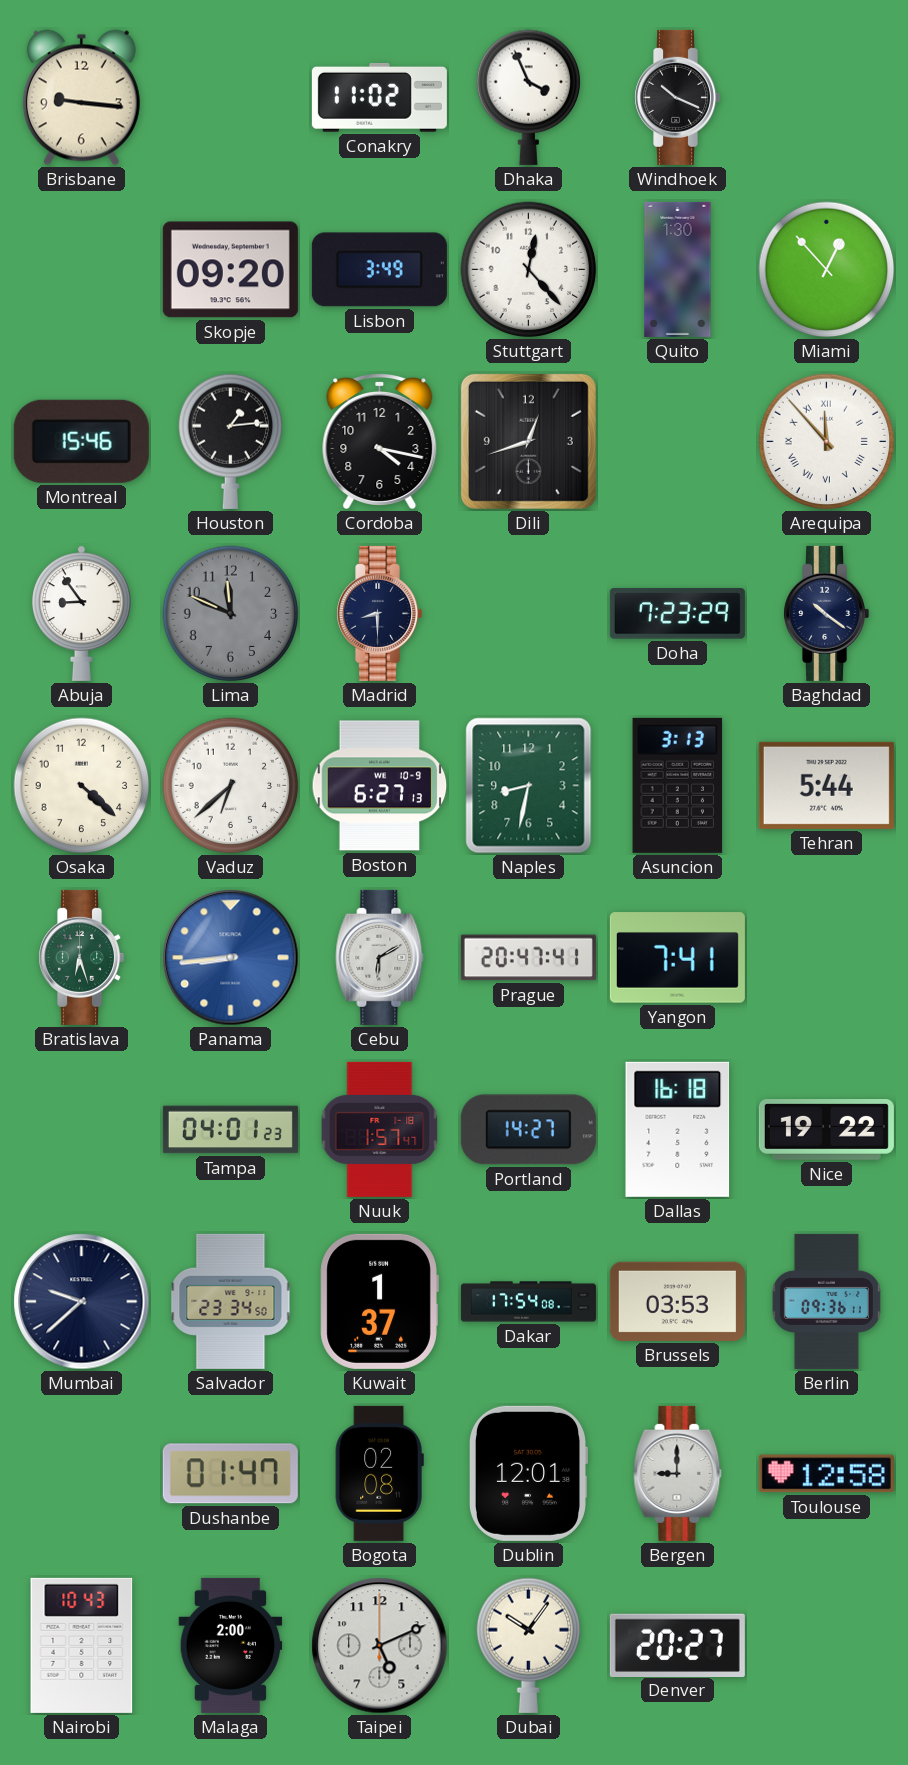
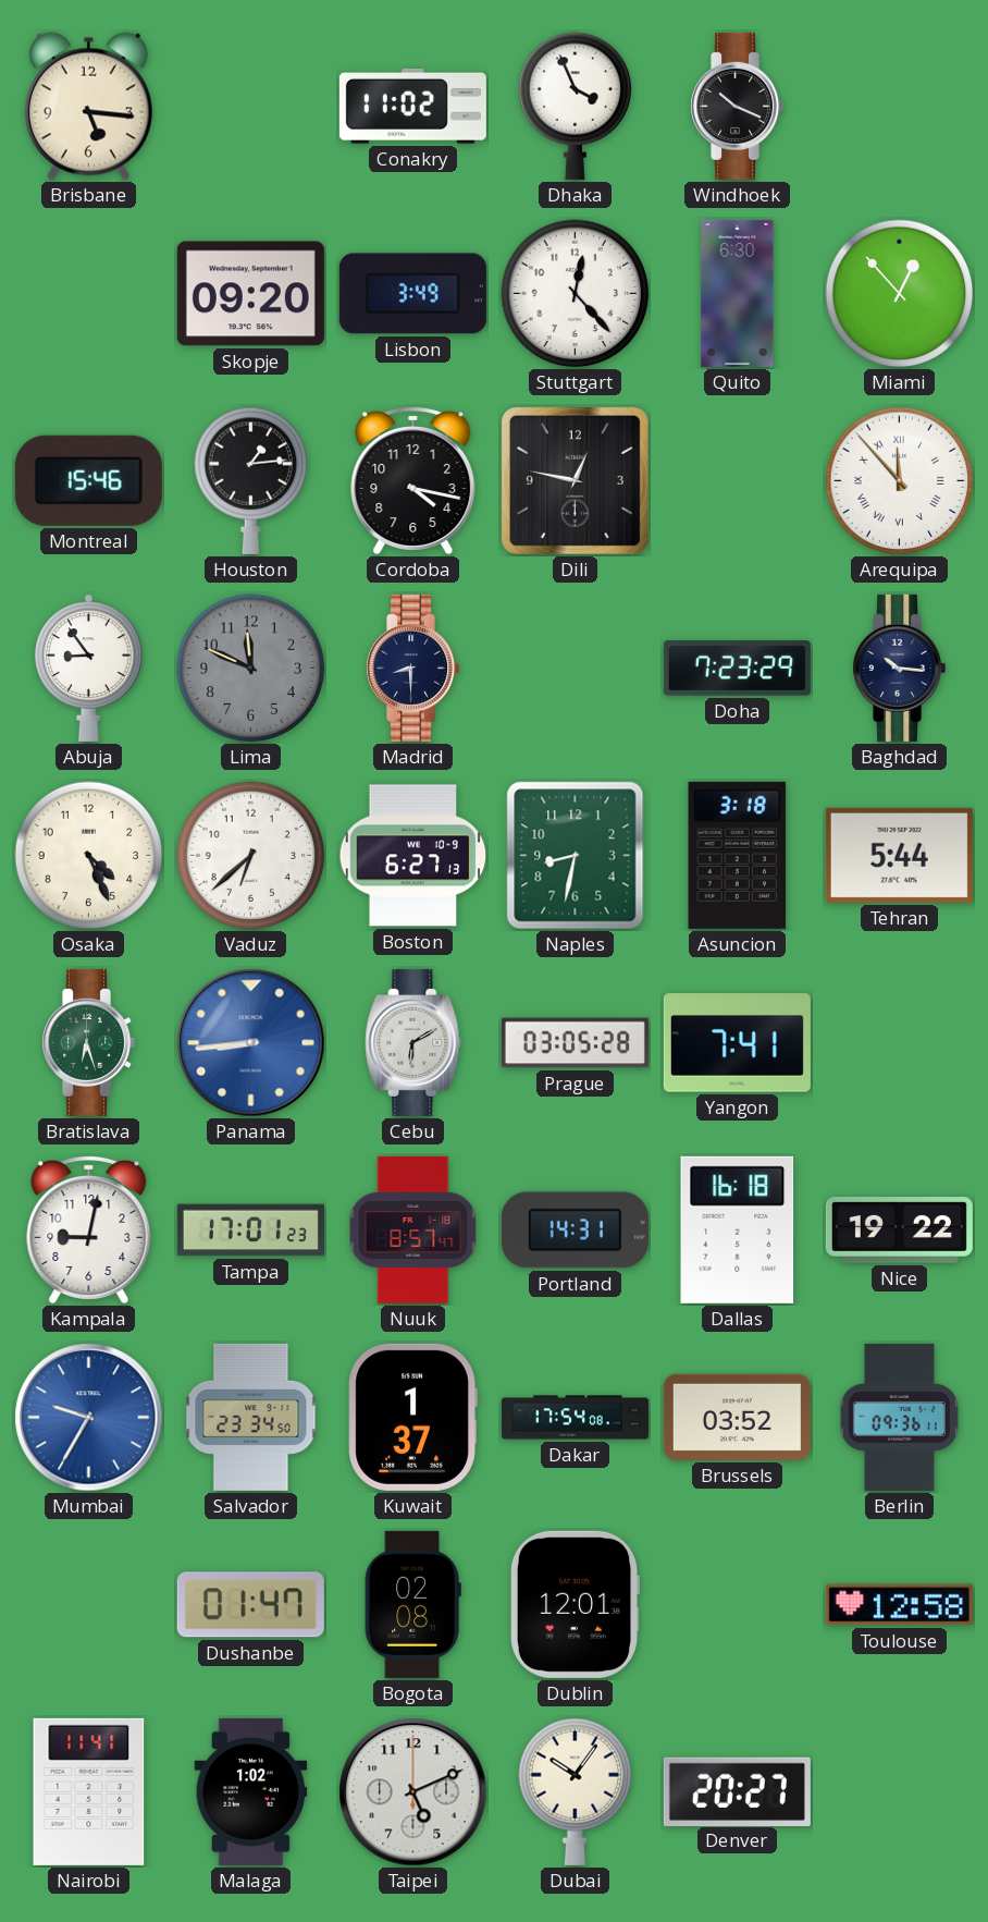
Brisbane: 9:16 -> 5:16
Quito: 1:30 -> 6:30
Dili: 12:42 -> 12:47
Baghdad: 10:21 -> 10:16
Osaka: 4:22 -> 4:26
Asuncion: 3:13 -> 3:18
Prague: 20:47 -> 03:05
Kampala: none -> 9:02
Tampa: 04:01 -> 17:01
Nuuk: 1:57 -> 8:57
Portland: 14:27 -> 14:31
Mumbai: 9:38 -> 9:35
Mumbai dial: navy -> blue
Brussels: 03:53 -> 03:52
Bergen: 9:00 -> none
Nairobi: 10:43 -> 11:41
Malaga: 2:00 -> 1:02
